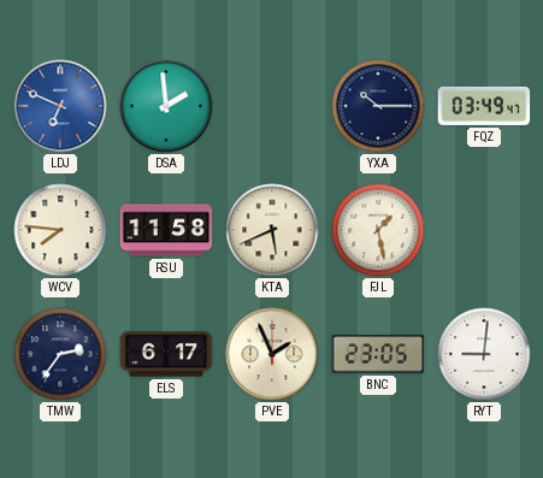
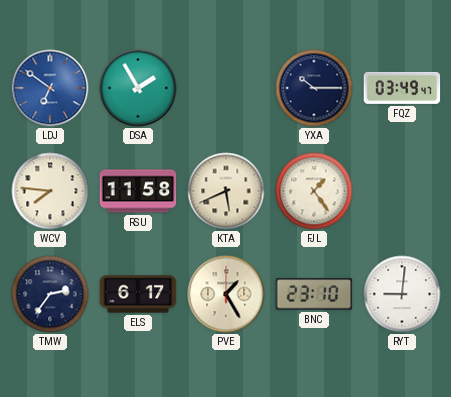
LDJ: 6:49 -> 6:51
DSA: 1:59 -> 1:55
FJL: 1:28 -> 1:24
PVE: 1:56 -> 1:25
BNC: 23:05 -> 23:10
